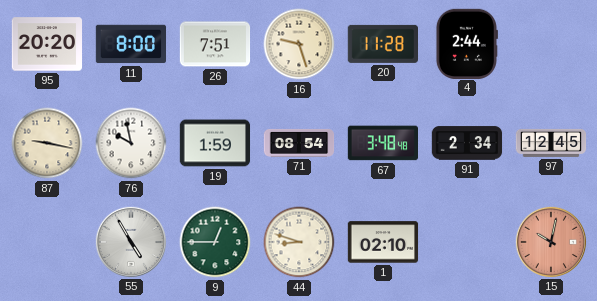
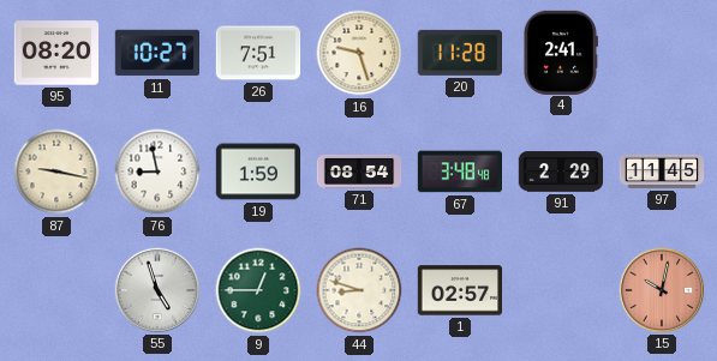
95: 20:20 -> 08:20
11: 8:00 -> 10:27
4: 2:44 -> 2:41
76: 9:58 -> 8:58
91: 2:34 -> 2:29
97: 12:45 -> 11:45
55: 4:55 -> 4:57
1: 02:10 -> 02:57
